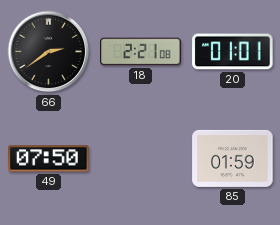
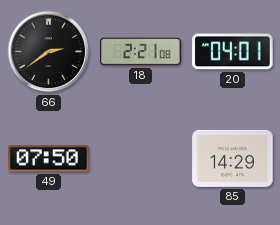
20: 01:01 -> 04:01
85: 01:59 -> 14:29
